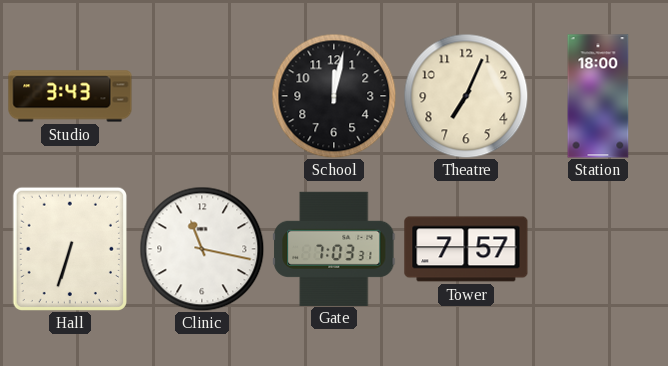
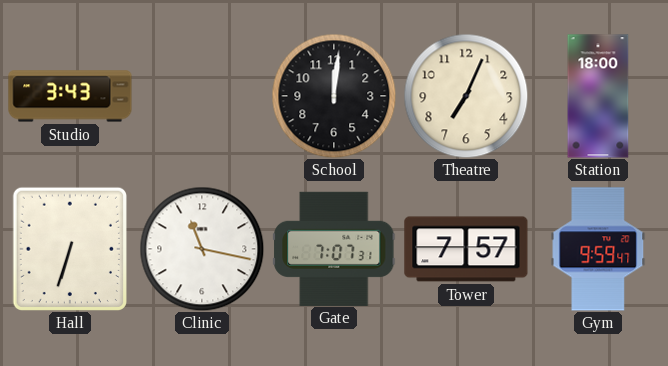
School: 12:02 -> 12:01
Gate: 7:03 -> 7:07
Gym: none -> 9:59
